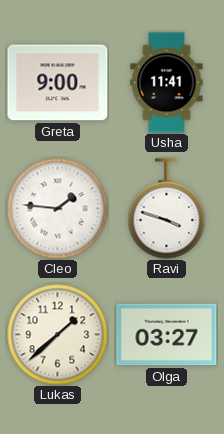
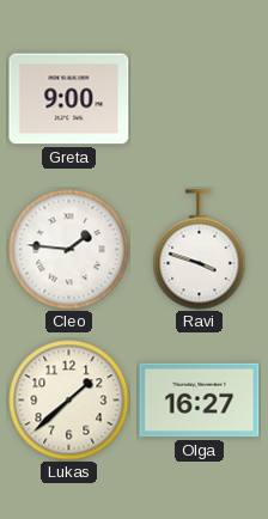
Usha: 11:41 -> none
Olga: 03:27 -> 16:27
